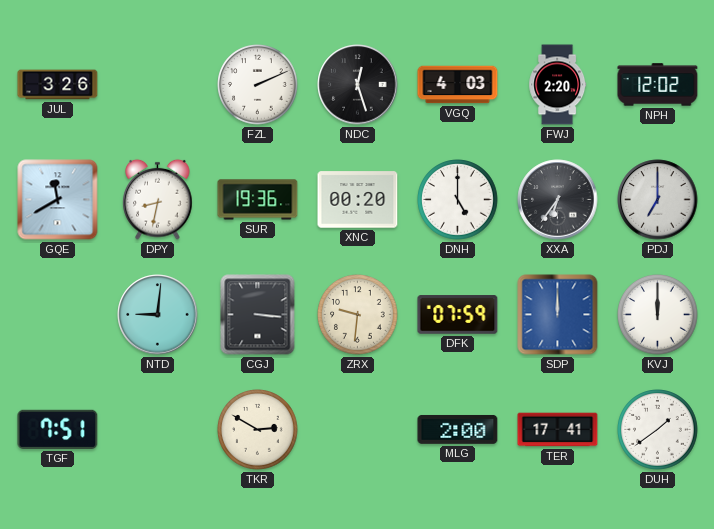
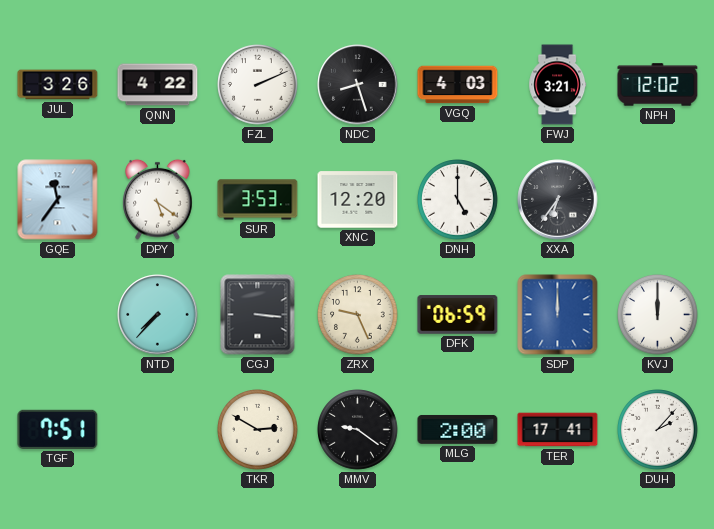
QNN: none -> 4:22
NDC: 12:27 -> 8:27
FWJ: 2:20 -> 3:21
GQE: 11:40 -> 11:36
DPY: 8:32 -> 5:21
SUR: 19:36 -> 3:53
XNC: 00:20 -> 12:20
PDJ: 7:00 -> none
NTD: 9:01 -> 7:37
ZRX: 9:31 -> 9:26
DFK: 07:59 -> 06:59
MMV: none -> 9:21
DUH: 1:39 -> 2:07
